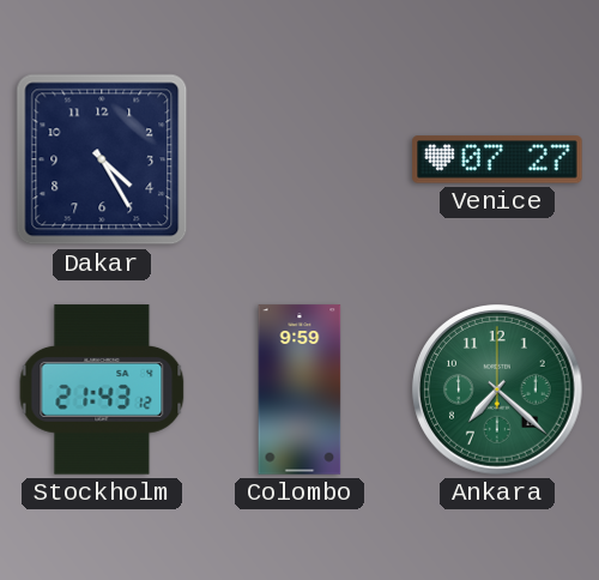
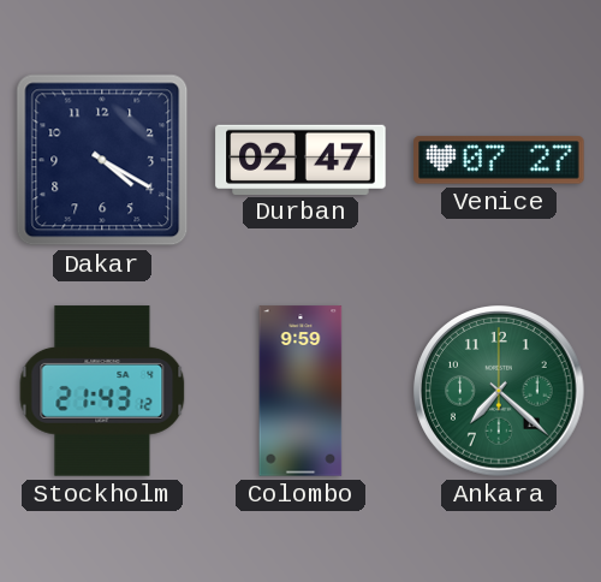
Dakar: 4:25 -> 4:20
Durban: none -> 02:47
